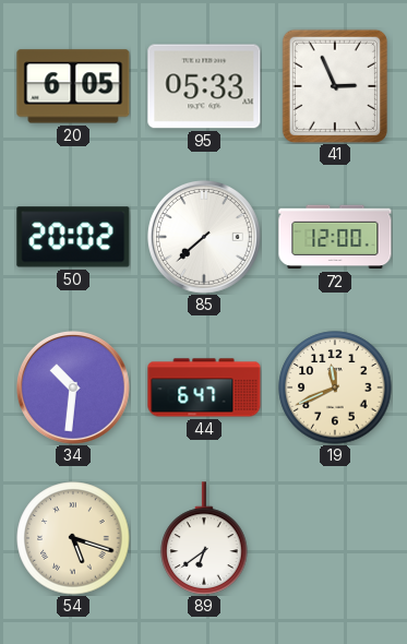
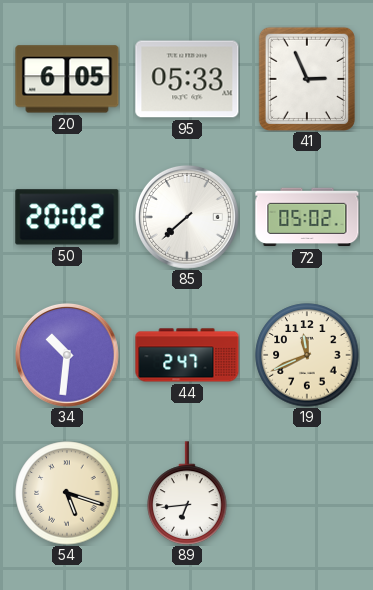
72: 12:00 -> 05:02
44: 6:47 -> 2:47
89: 6:39 -> 6:44
